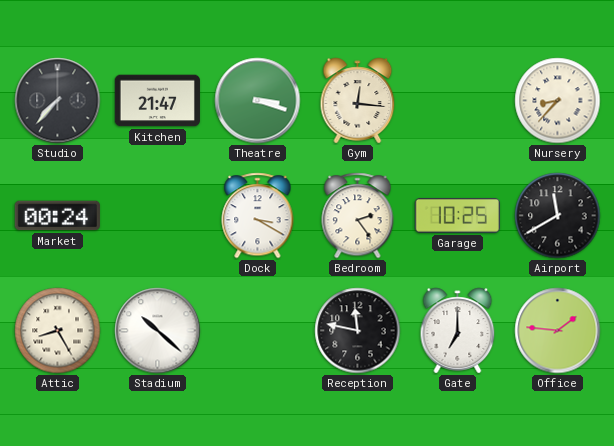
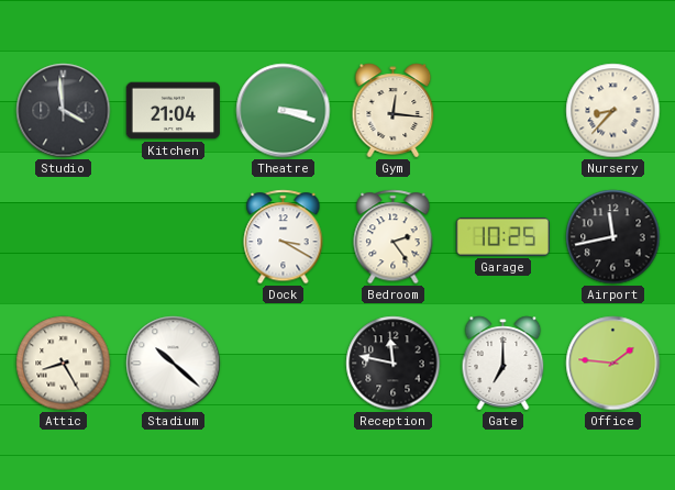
Studio: 7:37 -> 3:59
Kitchen: 21:47 -> 21:04
Market: 00:24 -> none
Airport: 11:40 -> 11:43
